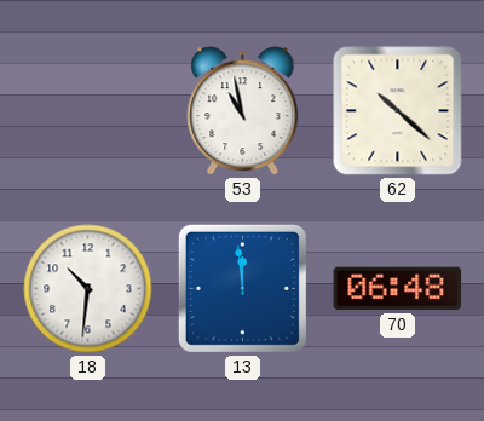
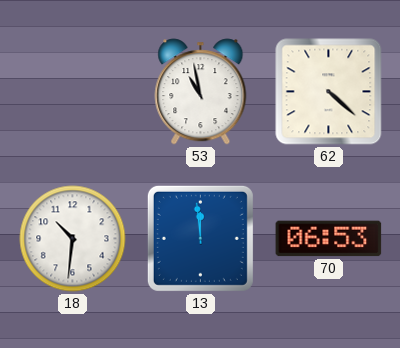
62: 10:22 -> 4:22
70: 06:48 -> 06:53
